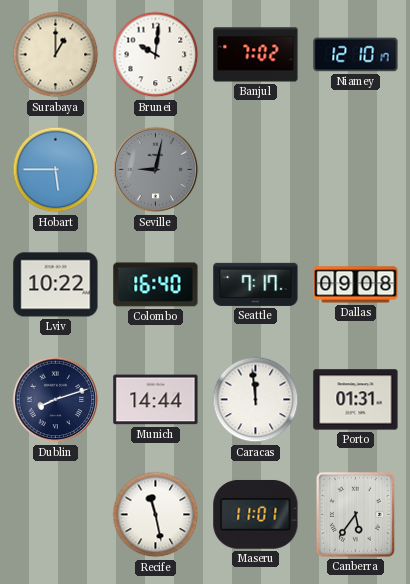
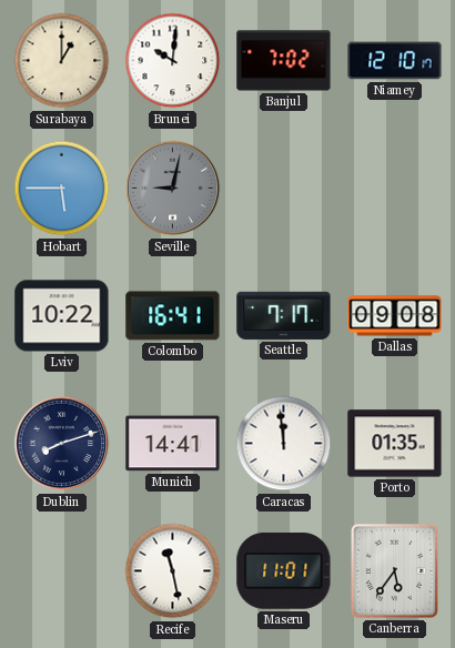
Colombo: 16:40 -> 16:41
Munich: 14:44 -> 14:41
Porto: 01:31 -> 01:35
